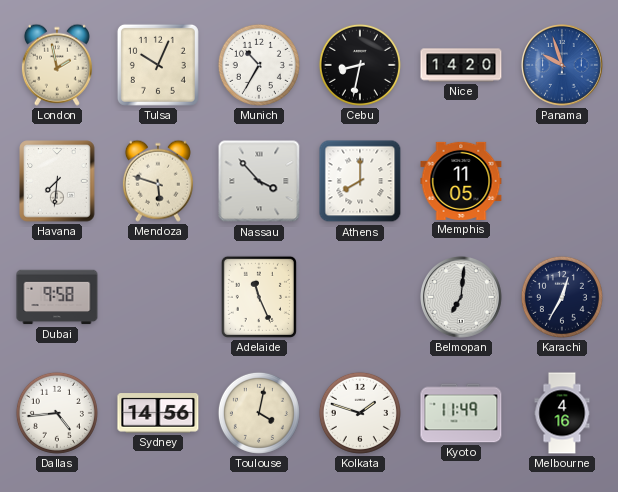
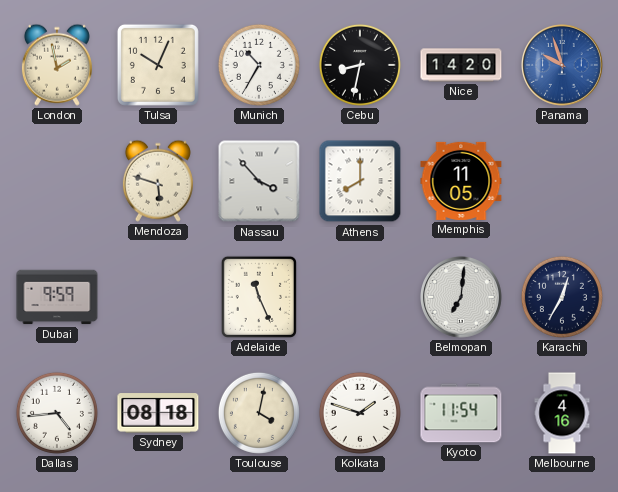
Havana: 7:31 -> none
Dubai: 9:58 -> 9:59
Sydney: 14:56 -> 08:18
Kyoto: 11:49 -> 11:54
